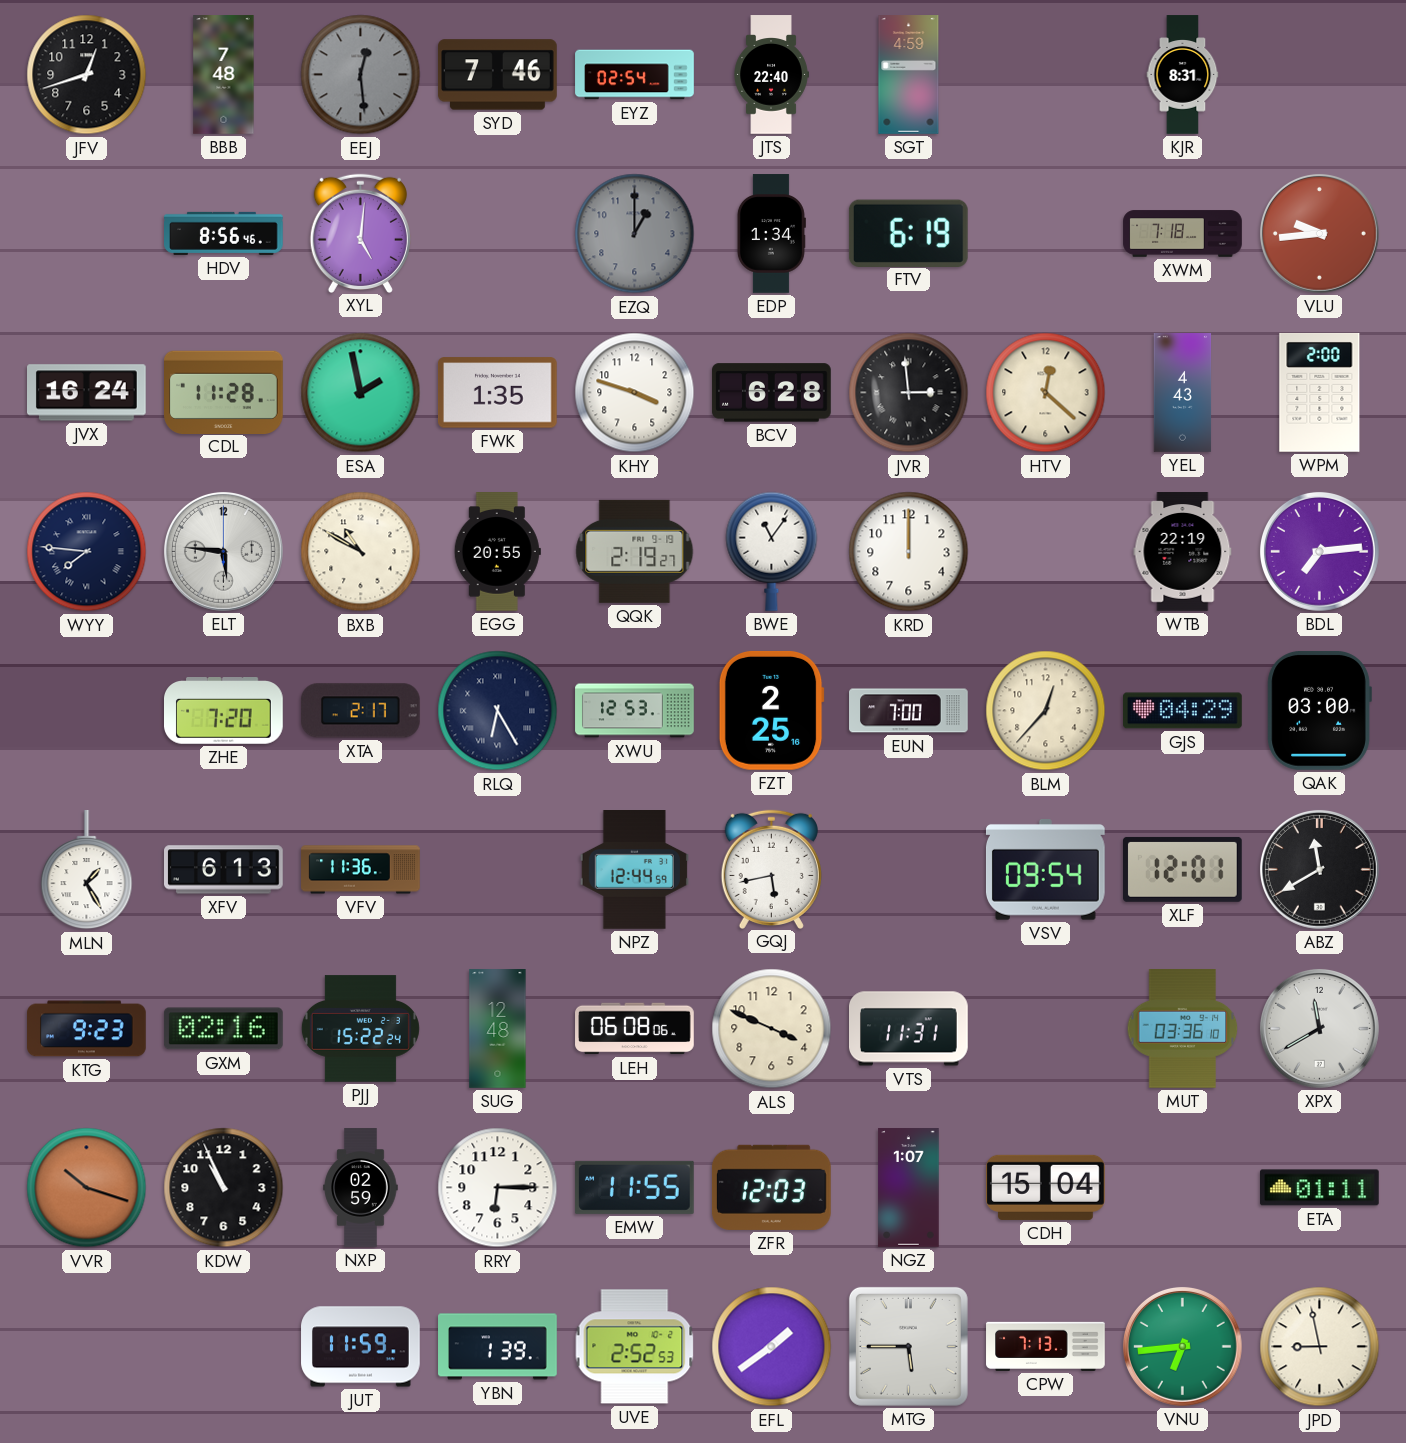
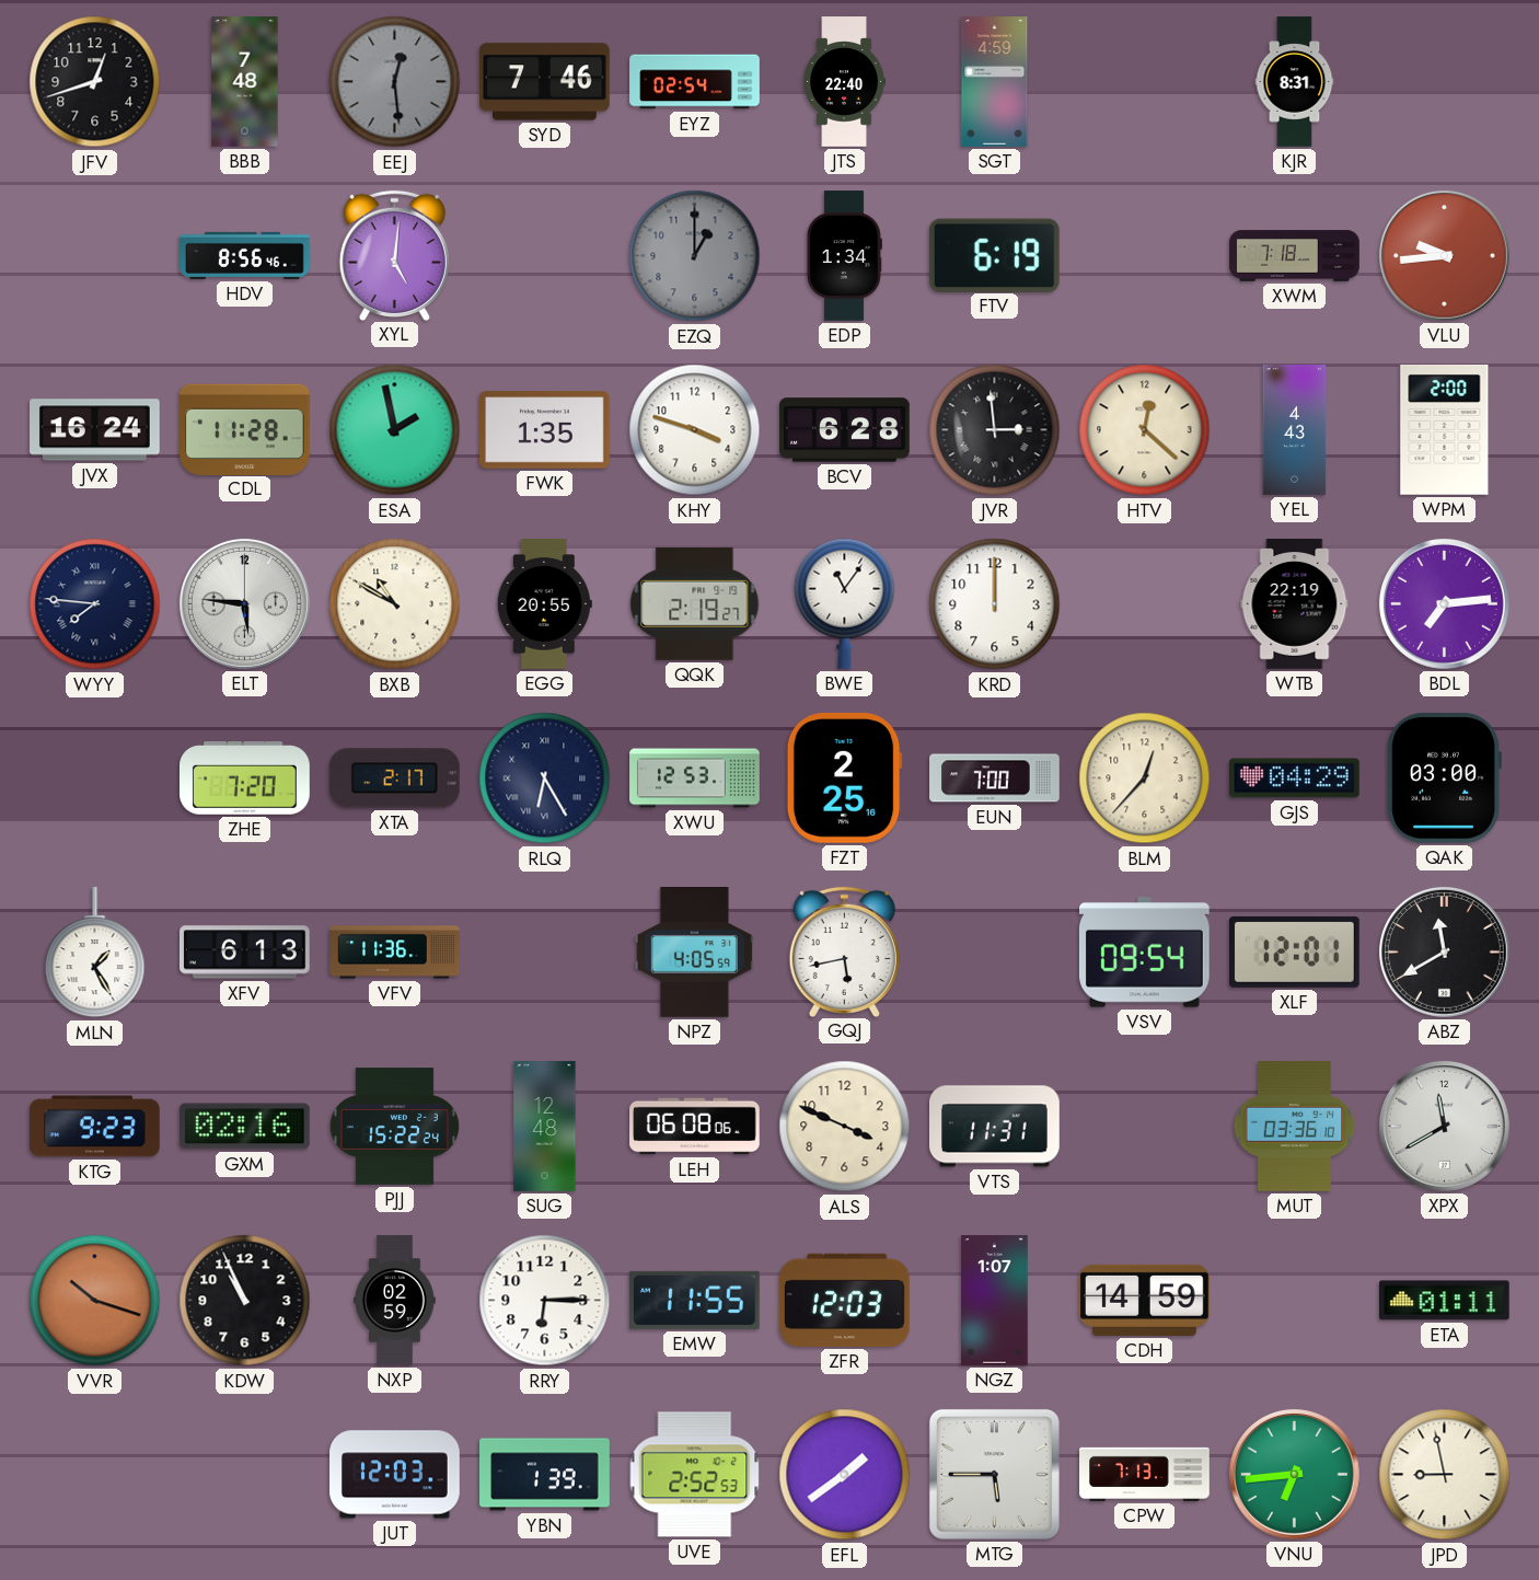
NPZ: 12:44 -> 4:05
CDH: 15:04 -> 14:59
JUT: 11:59 -> 12:03
